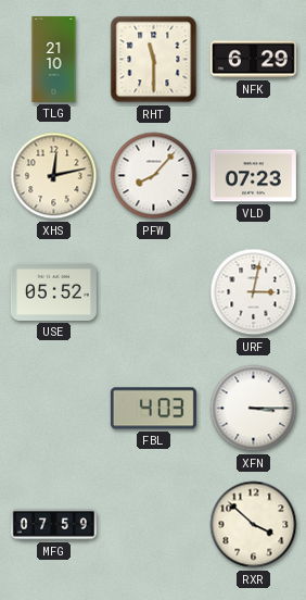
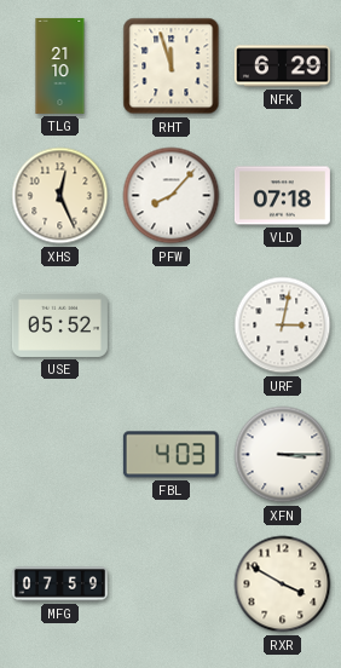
RHT: 11:30 -> 11:57
XHS: 12:13 -> 12:26
VLD: 07:23 -> 07:18
RXR: 3:52 -> 3:50
